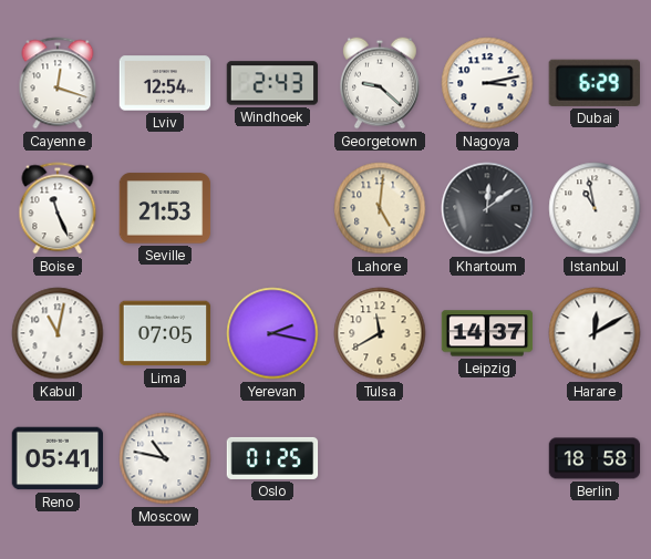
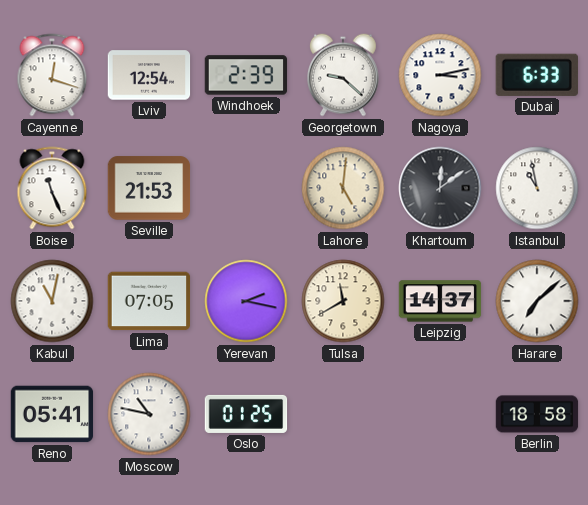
Windhoek: 2:43 -> 2:39
Dubai: 6:29 -> 6:33
Harare: 12:10 -> 7:08
